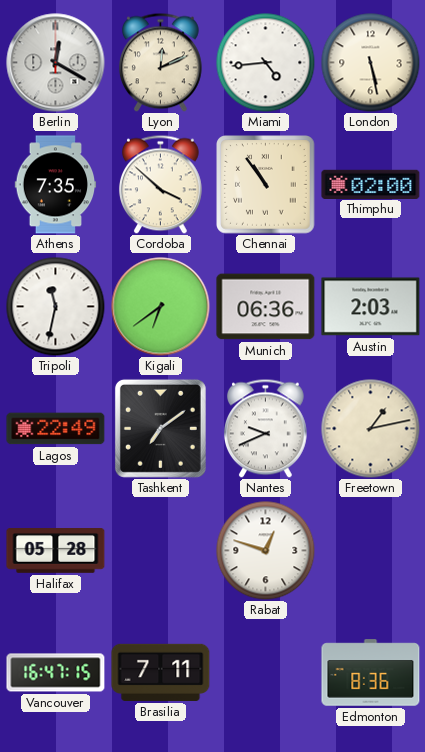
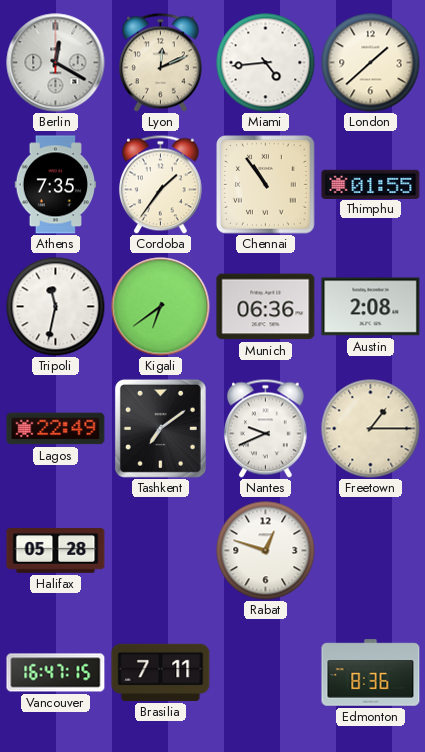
London: 5:28 -> 1:38
Cordoba: 3:52 -> 1:36
Thimphu: 02:00 -> 01:55
Austin: 2:03 -> 2:08
Freetown: 1:13 -> 1:15
